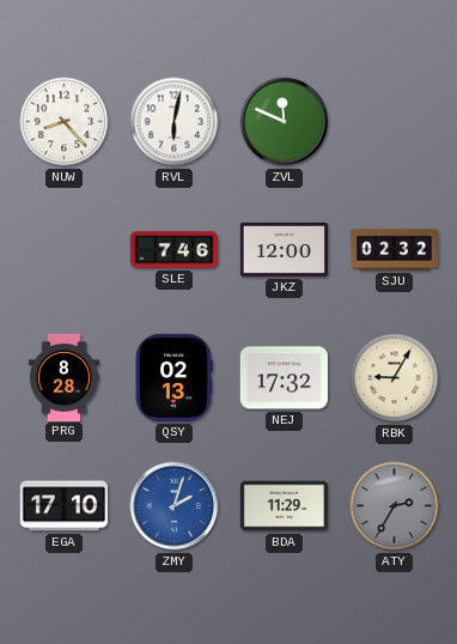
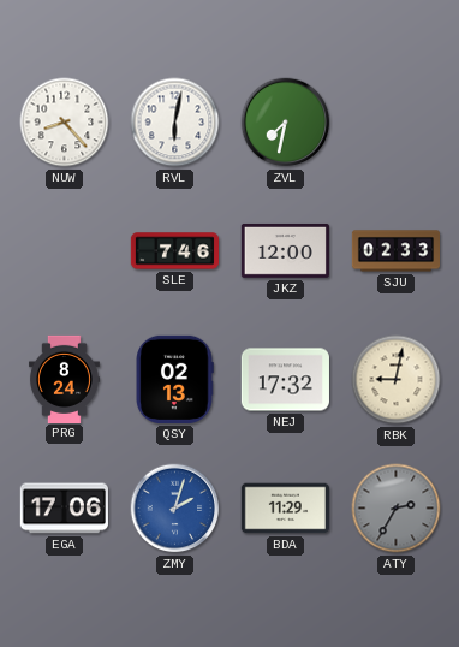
ZVL: 11:49 -> 7:32
SJU: 02:32 -> 02:33
PRG: 8:28 -> 8:24
RBK: 9:05 -> 9:02
EGA: 17:10 -> 17:06
